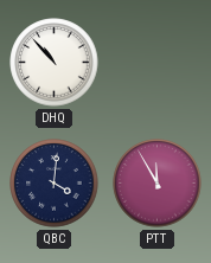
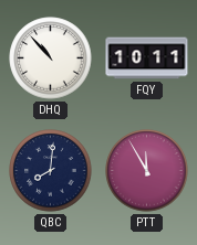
FQY: none -> 10:11
QBC: 4:01 -> 8:01
